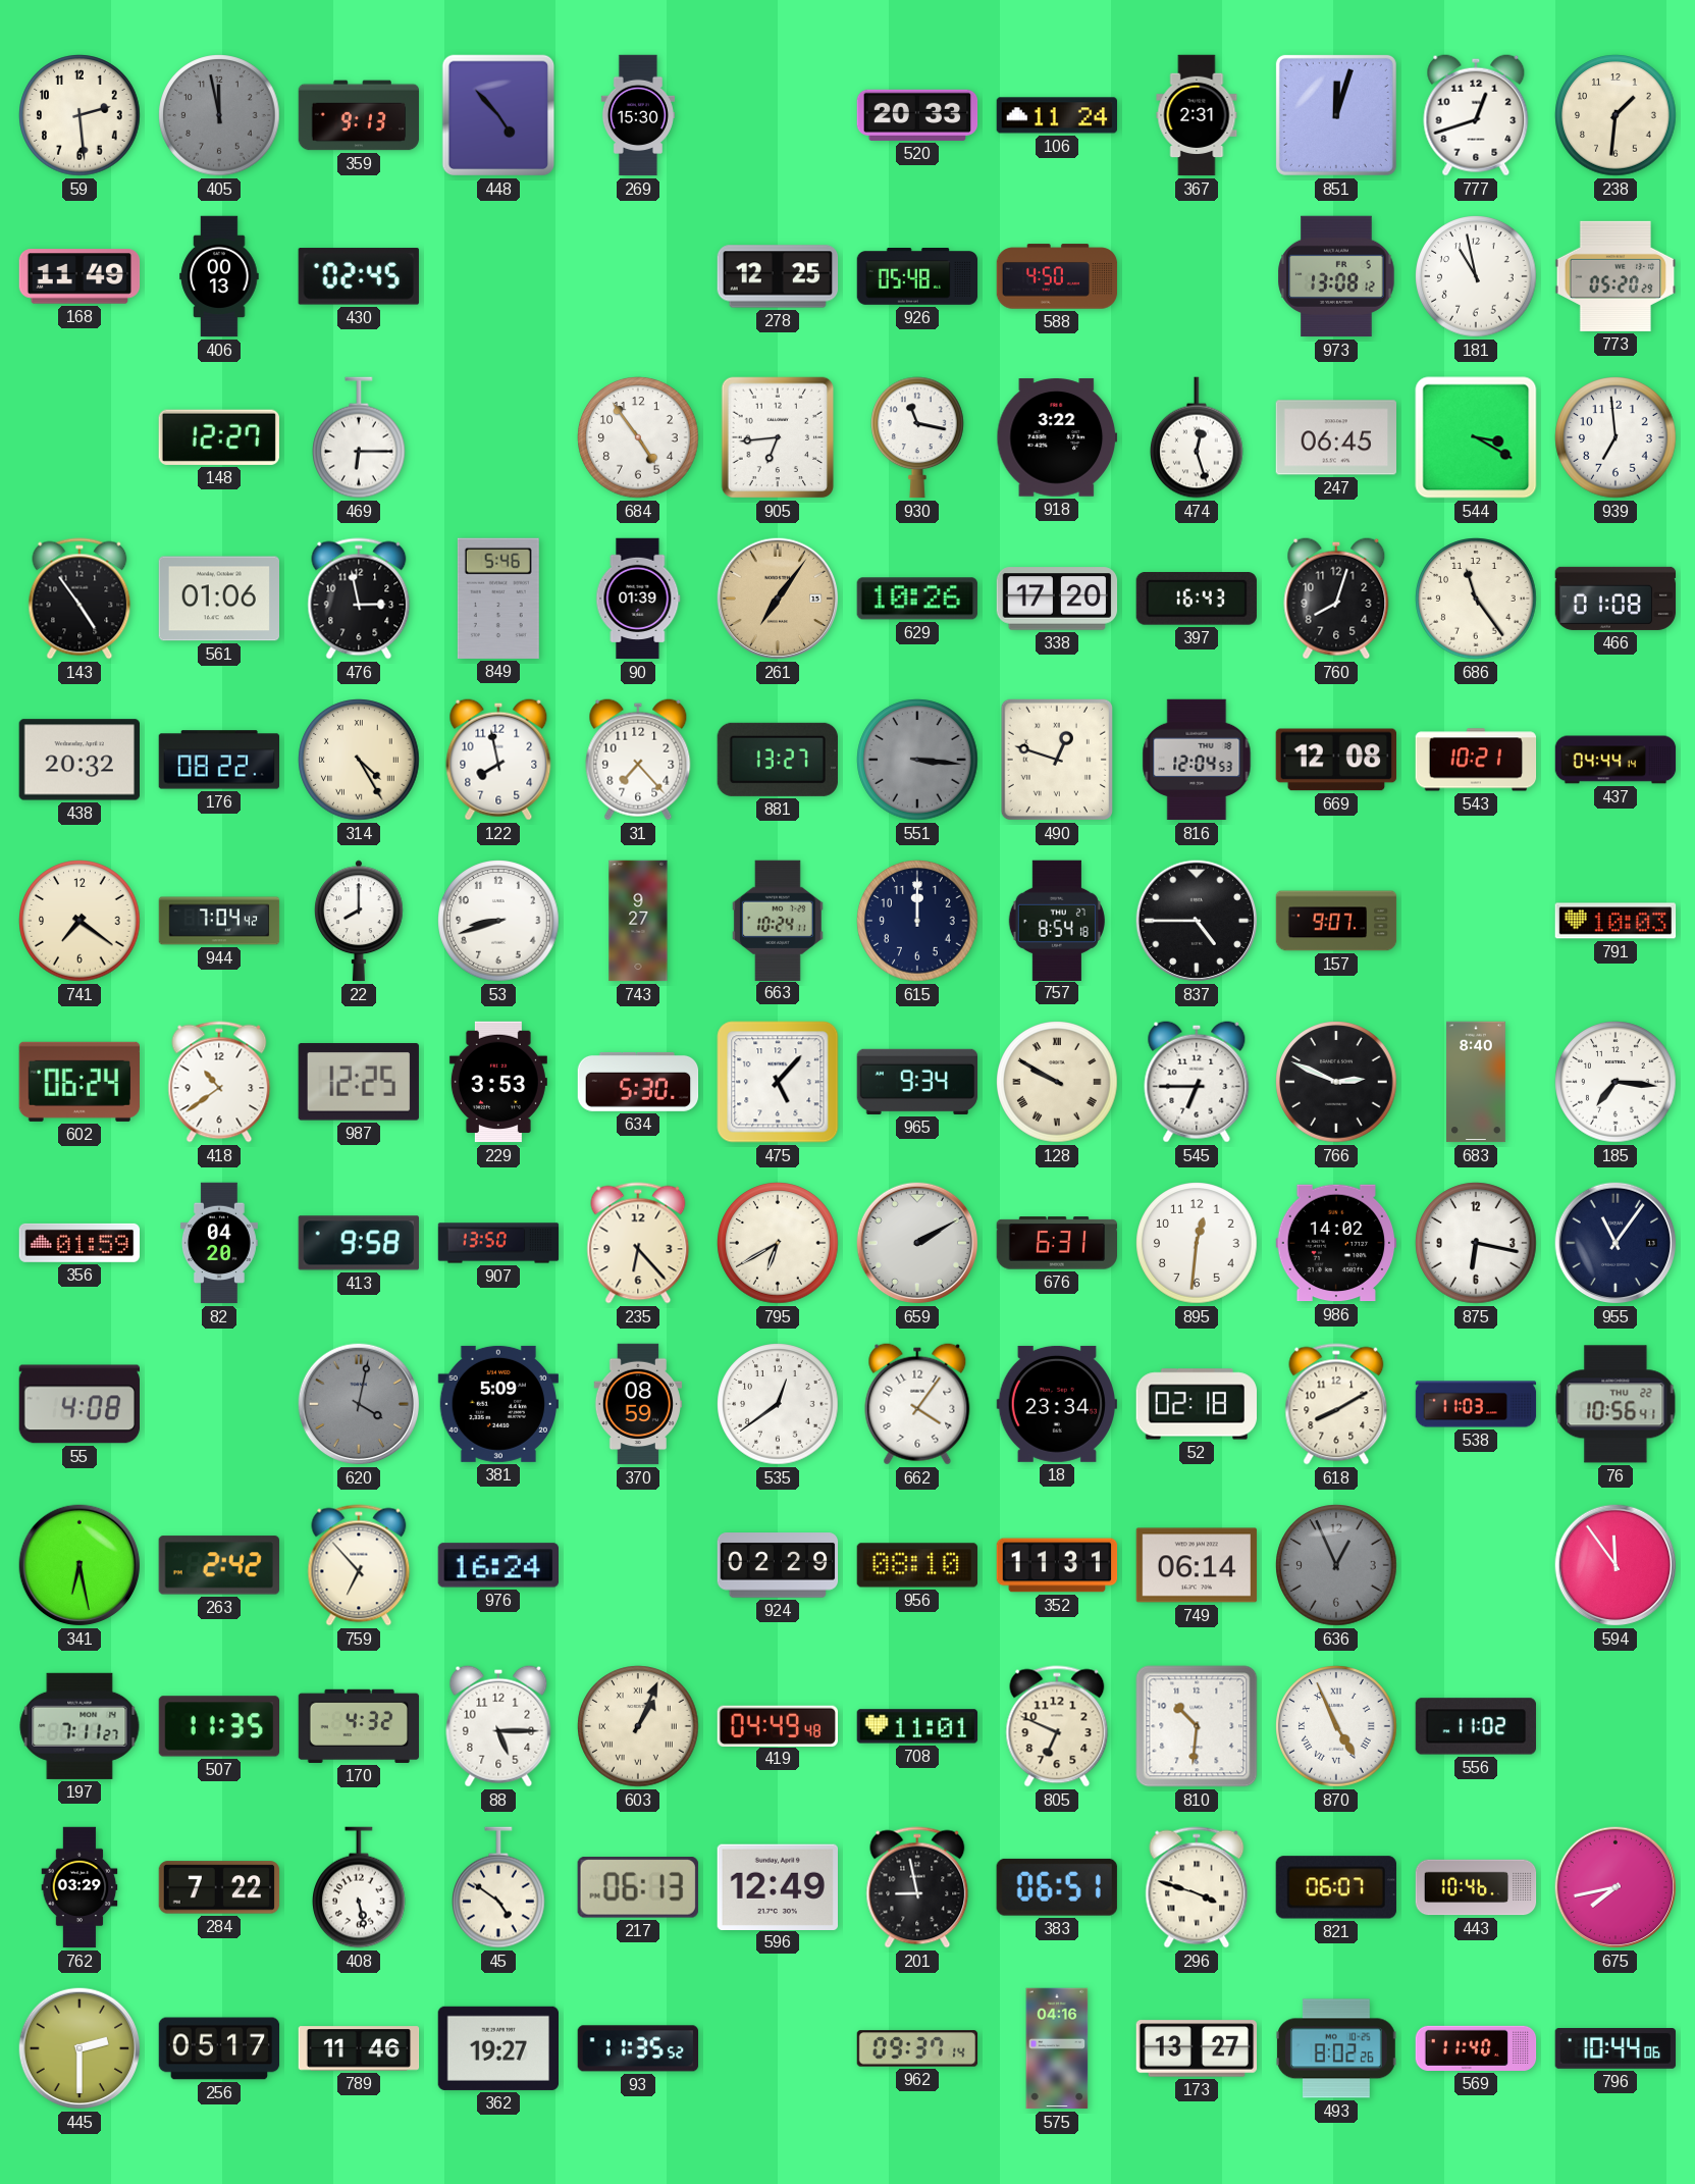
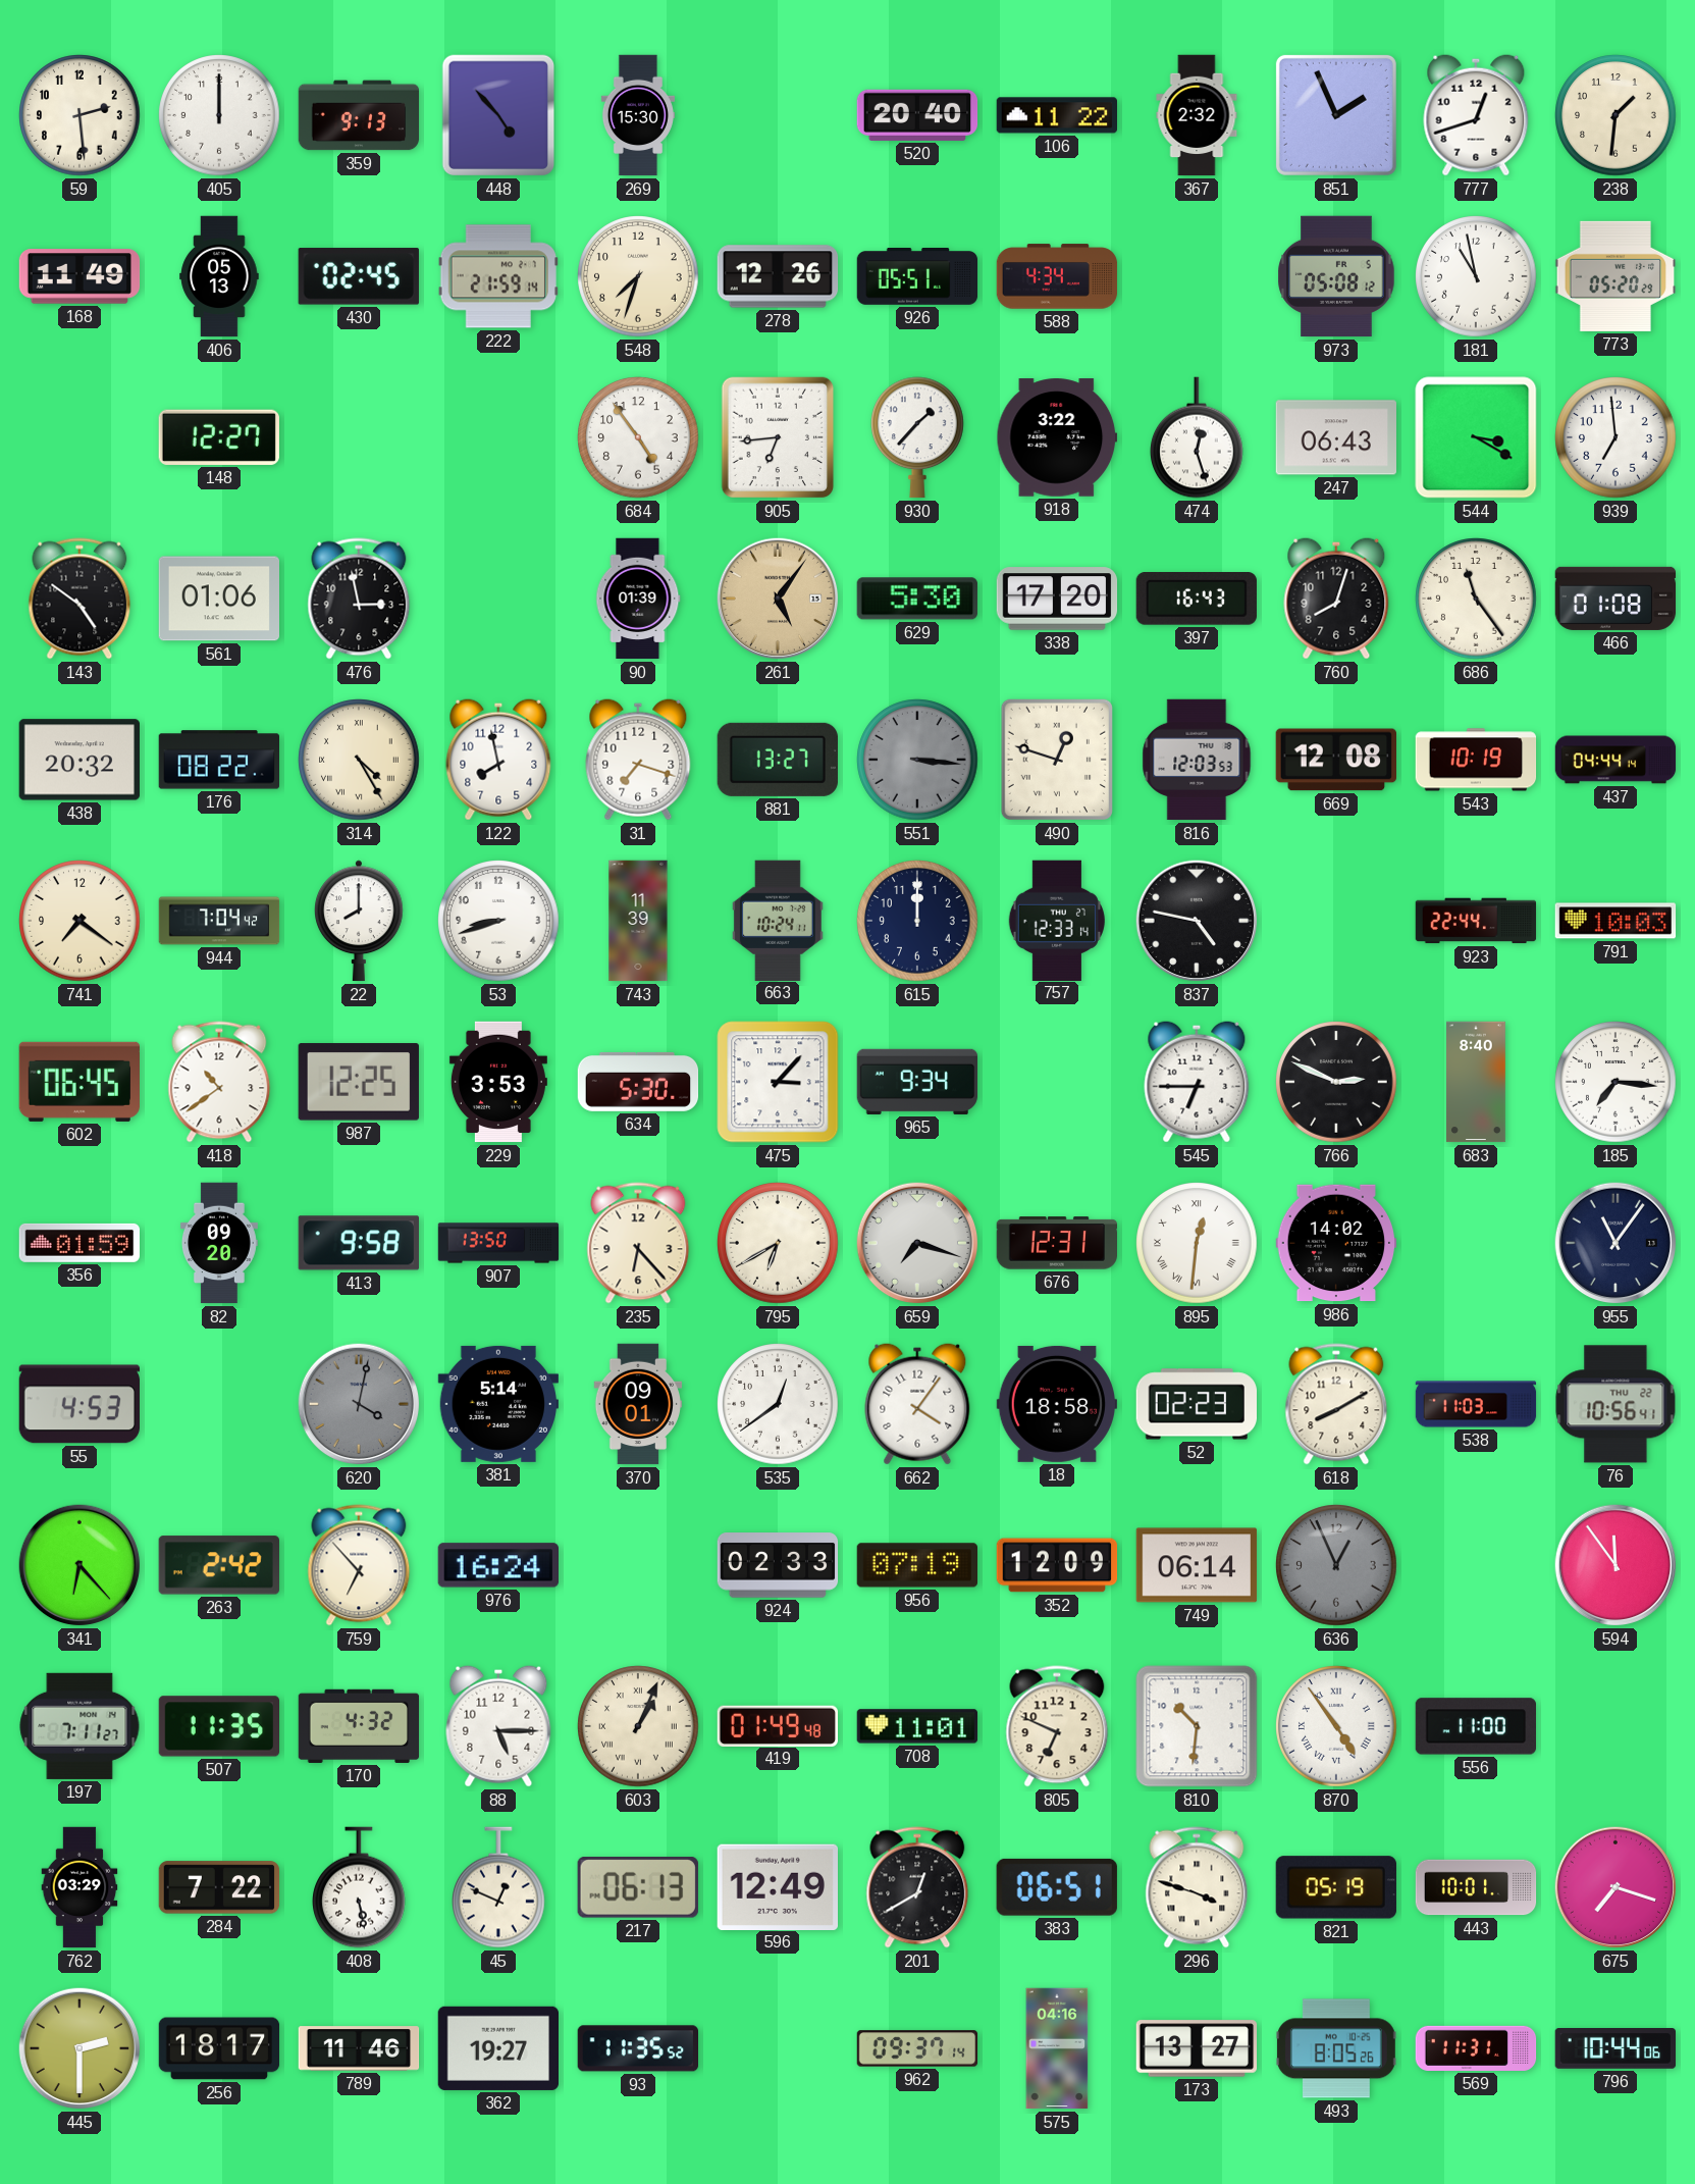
405: 11:58 -> 12:00
405 dial: grey -> white
520: 20:33 -> 20:40
106: 11:24 -> 11:22
367: 2:31 -> 2:32
851: 12:03 -> 1:56
406: 00:13 -> 05:13
222: none -> 21:59
548: none -> 7:33
278: 12:25 -> 12:26
926: 05:48 -> 05:51
588: 4:50 -> 4:34
973: 13:08 -> 05:08
469: 6:15 -> none
930: 11:17 -> 1:37
247: 06:45 -> 06:43
143: 4:54 -> 4:51
849: 5:46 -> none
261: 7:06 -> 5:06
629: 10:26 -> 5:30
31: 7:23 -> 7:18
816: 12:04 -> 12:03
543: 10:21 -> 10:19
743: 9:27 -> 11:39
757: 8:54 -> 12:33
837: 4:45 -> 4:47
157: 9:07 -> none
923: none -> 22:44
602: 06:24 -> 06:45
475: 5:07 -> 3:07
128: 9:50 -> none
82: 04:20 -> 09:20
659: 2:10 -> 7:18
676: 6:31 -> 12:31
895 numerals: Arabic -> Roman
875: 6:17 -> none
55: 4:08 -> 4:53
381: 5:09 -> 5:14
370: 08:59 -> 09:01
18: 23:34 -> 18:58
52: 02:18 -> 02:23
341: 6:28 -> 6:23
924: 02:29 -> 02:33
956: 08:10 -> 07:19
352: 11:31 -> 12:09
419: 04:49 -> 01:49
870: 4:56 -> 4:54
556: 11:02 -> 11:00
45: 4:51 -> 12:49
201: 8:58 -> 12:40
821: 06:07 -> 05:19
443: 10:46 -> 10:01
675: 7:43 -> 7:18
256: 05:17 -> 18:17
493: 8:02 -> 8:05
569: 11:40 -> 11:31
